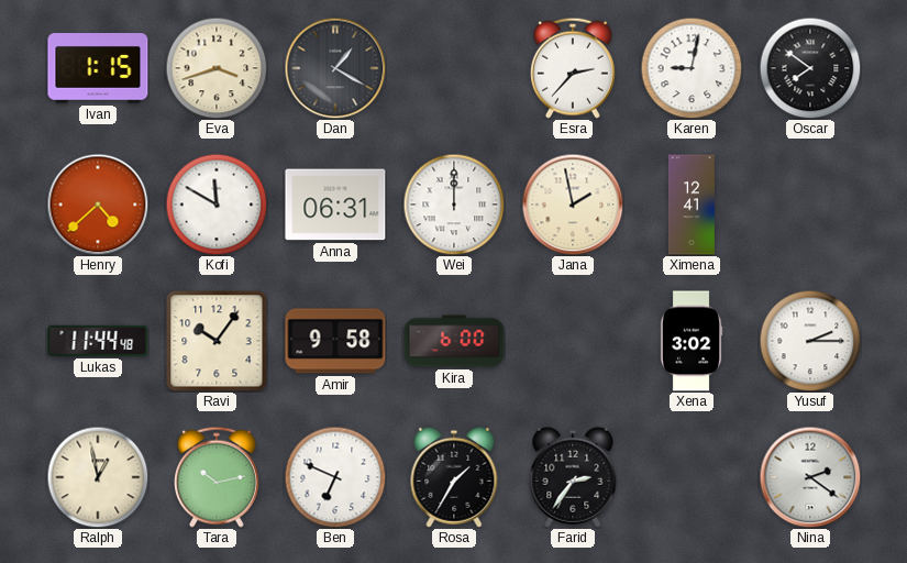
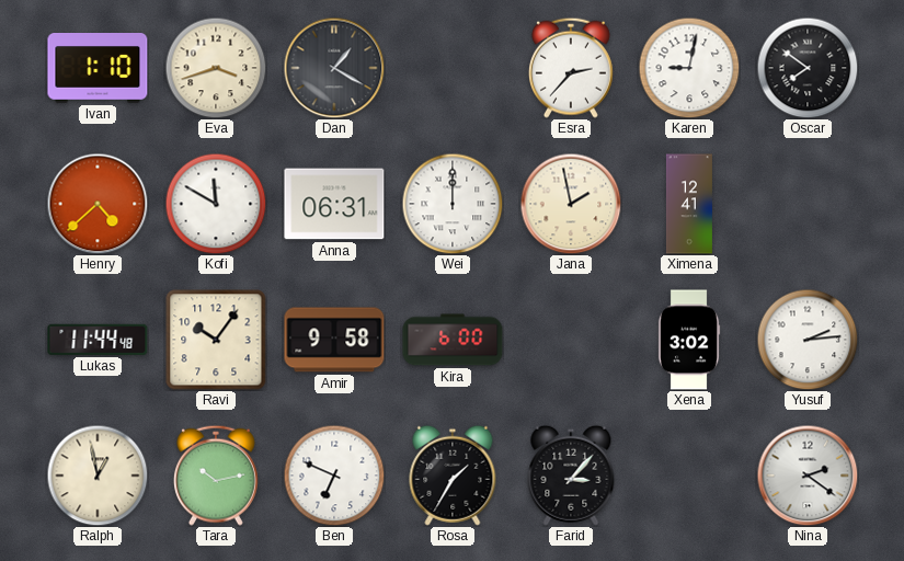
Ivan: 1:15 -> 1:10
Yusuf: 2:15 -> 2:14
Farid: 2:36 -> 3:07
